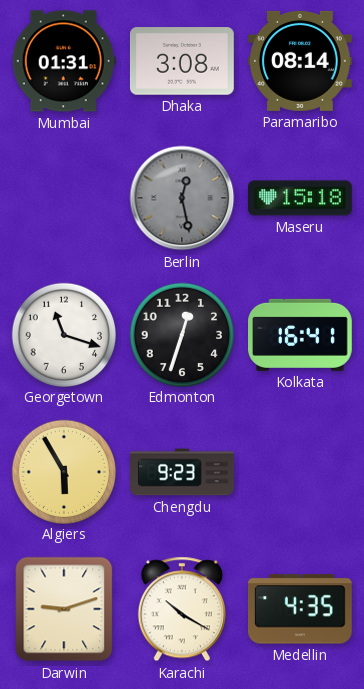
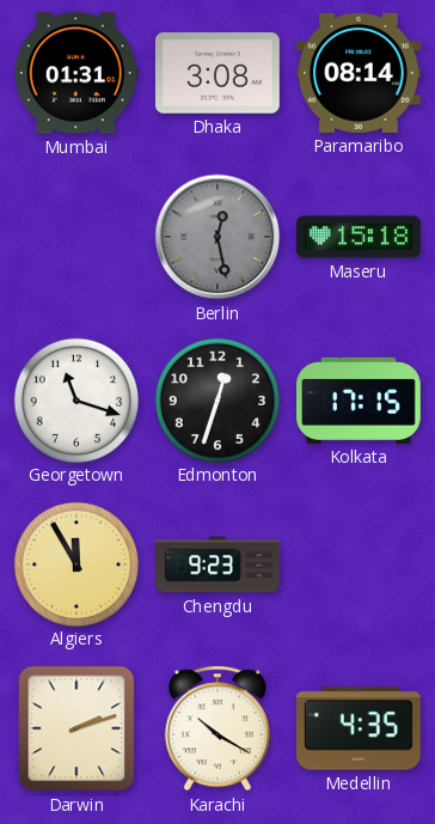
Kolkata: 16:41 -> 17:15
Algiers: 5:55 -> 11:55
Darwin: 9:12 -> 2:12
